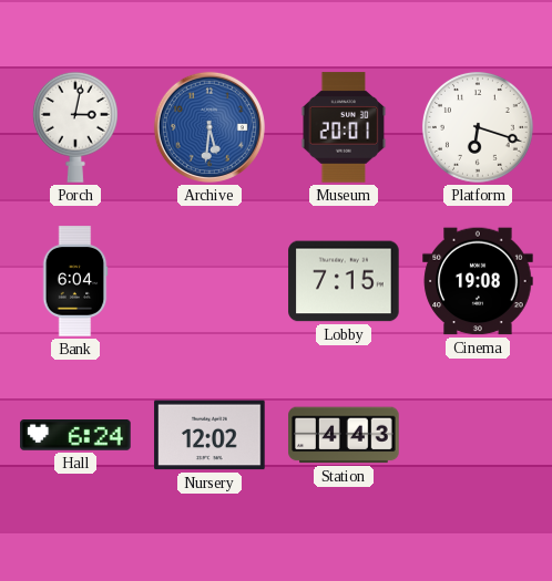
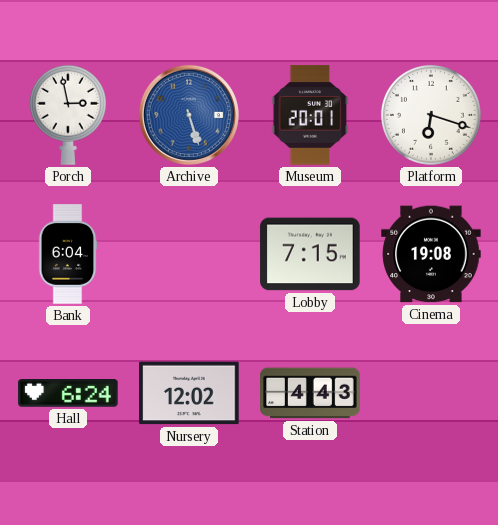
Porch: 3:02 -> 2:58
Archive: 5:31 -> 5:27
